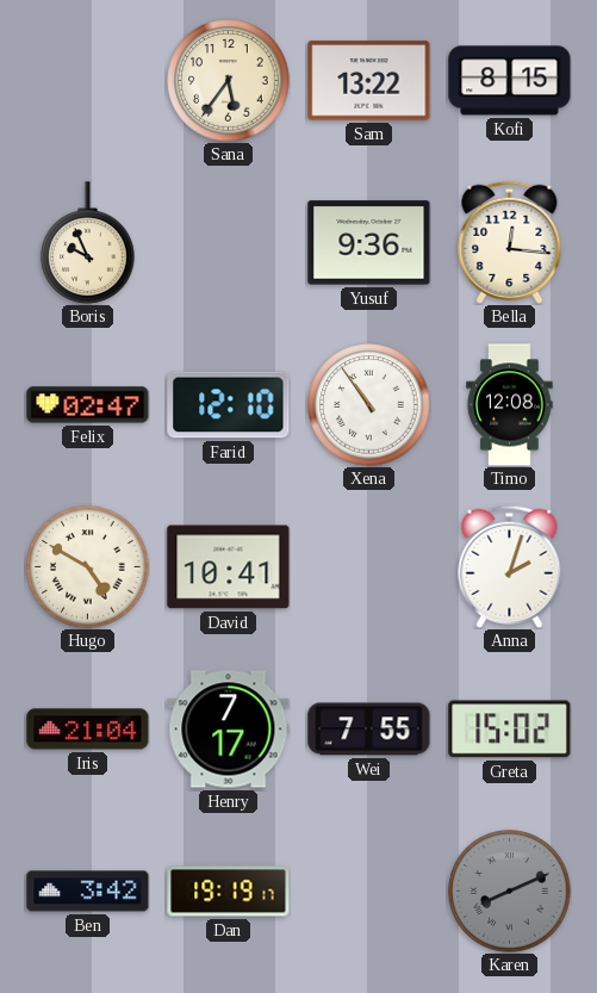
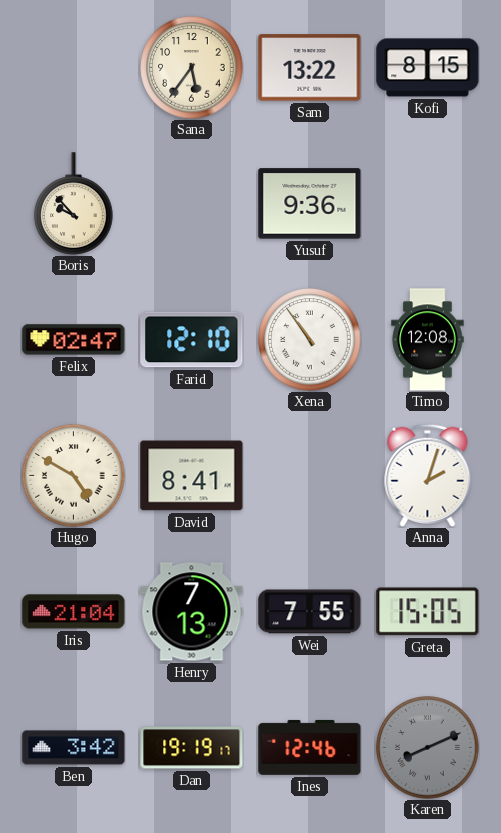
Boris: 9:56 -> 9:53
Bella: 12:16 -> none
David: 10:41 -> 8:41
Henry: 7:17 -> 7:13
Greta: 15:02 -> 15:05
Ines: none -> 12:46
